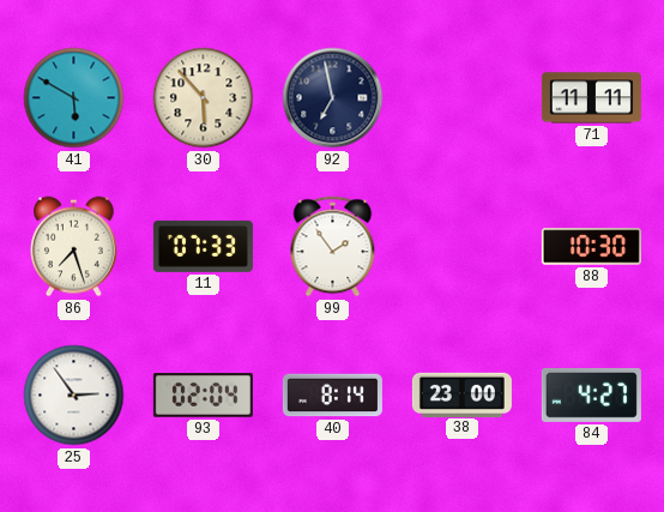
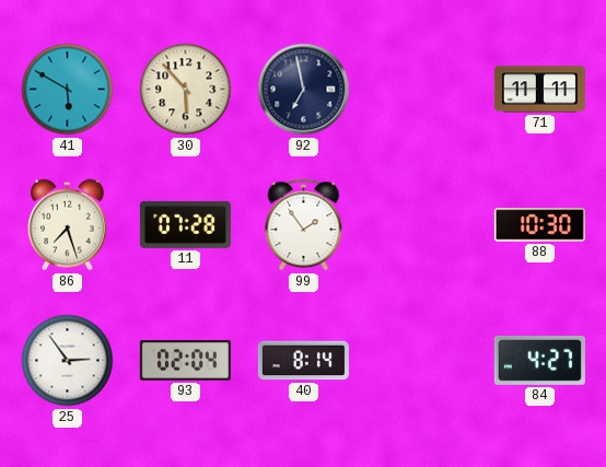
11: 07:33 -> 07:28
38: 23:00 -> none
